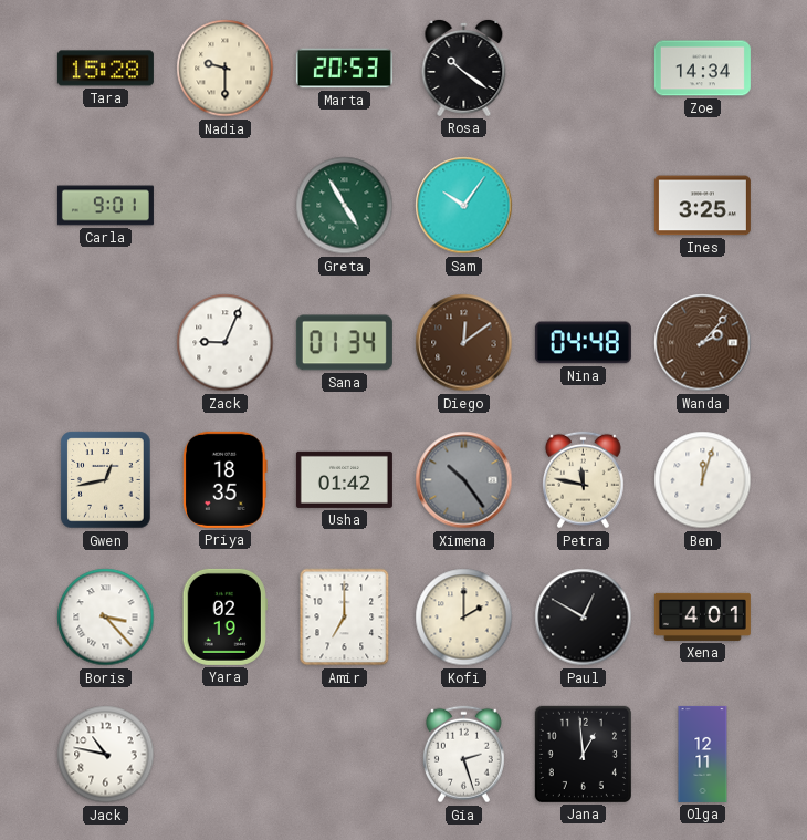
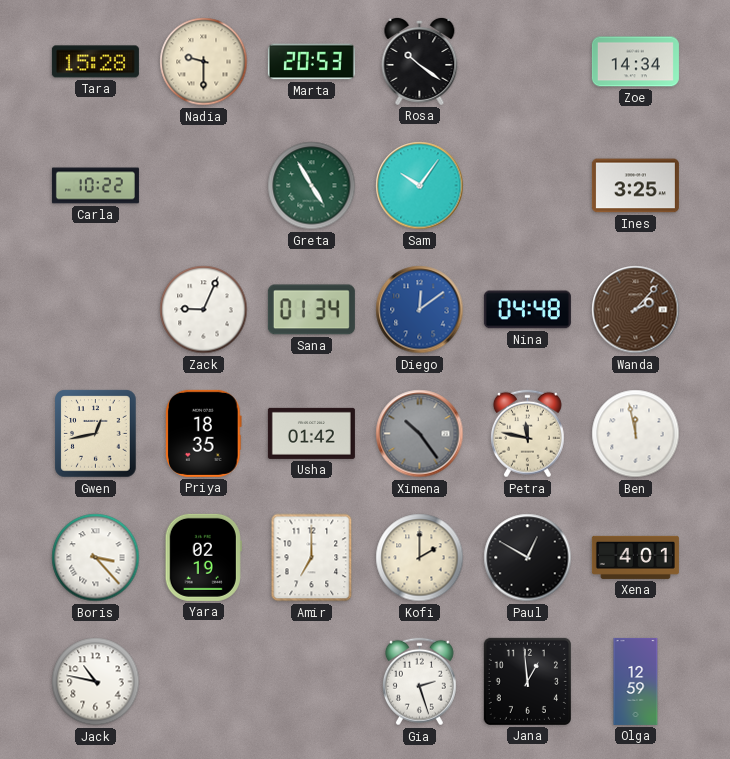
Carla: 9:01 -> 10:22
Diego dial: brown -> blue
Ben: 12:03 -> 11:58
Olga: 12:11 -> 12:59
